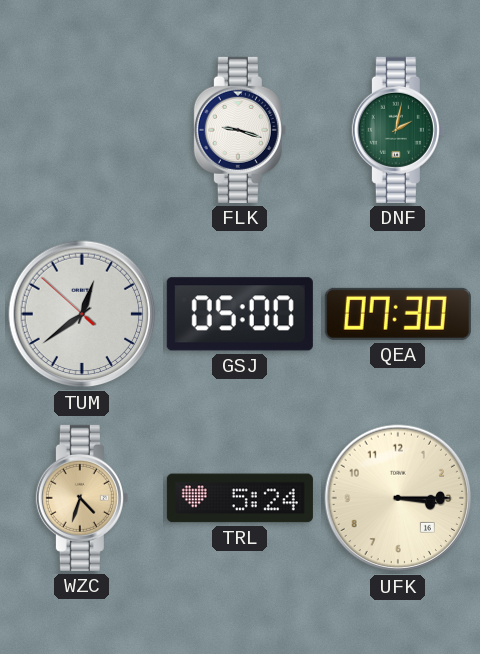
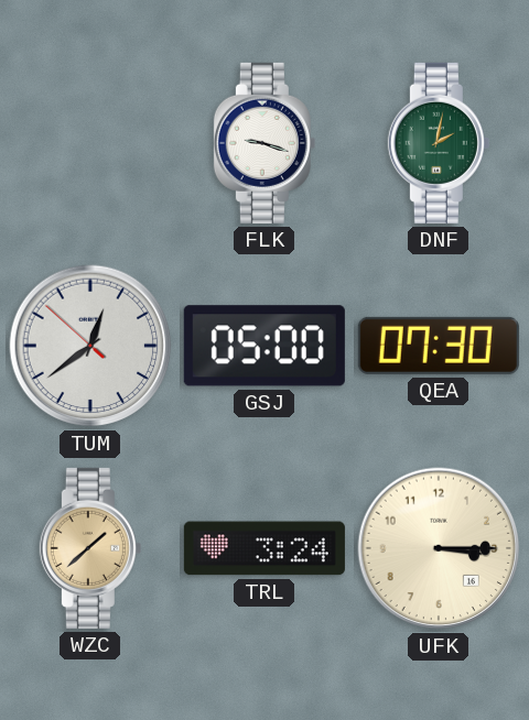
WZC: 4:33 -> 1:38
TRL: 5:24 -> 3:24
